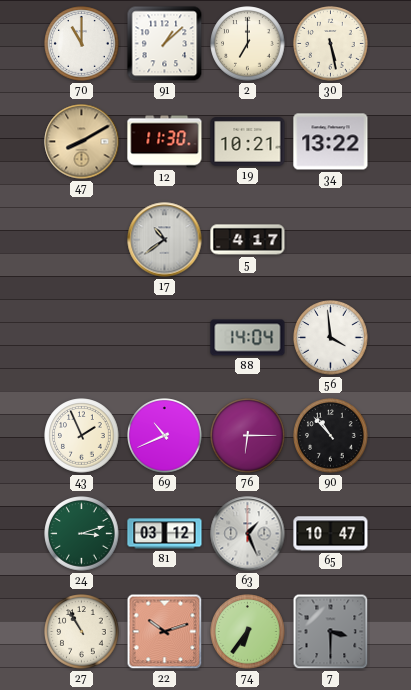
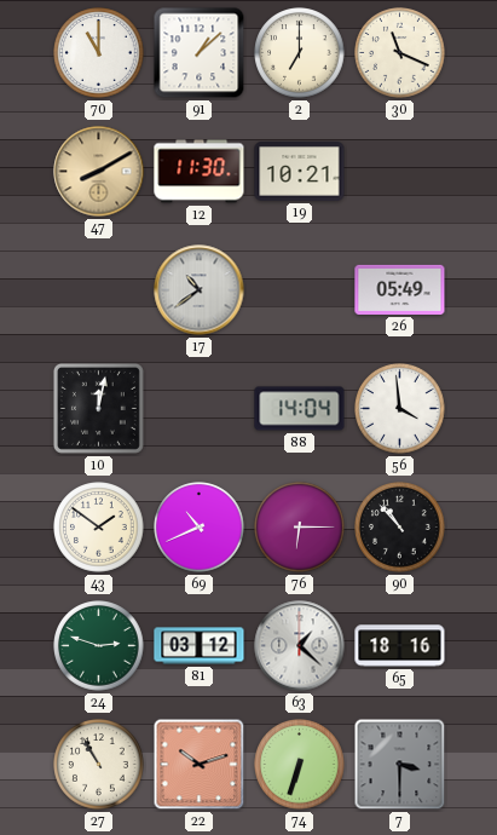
30: 5:28 -> 11:19
34: 13:22 -> none
5: 4:17 -> none
26: none -> 05:49
10: none -> 12:02
43: 1:56 -> 1:51
24: 3:12 -> 2:48
63: 1:26 -> 1:22
65: 10:47 -> 18:16
74: 6:36 -> 6:33
